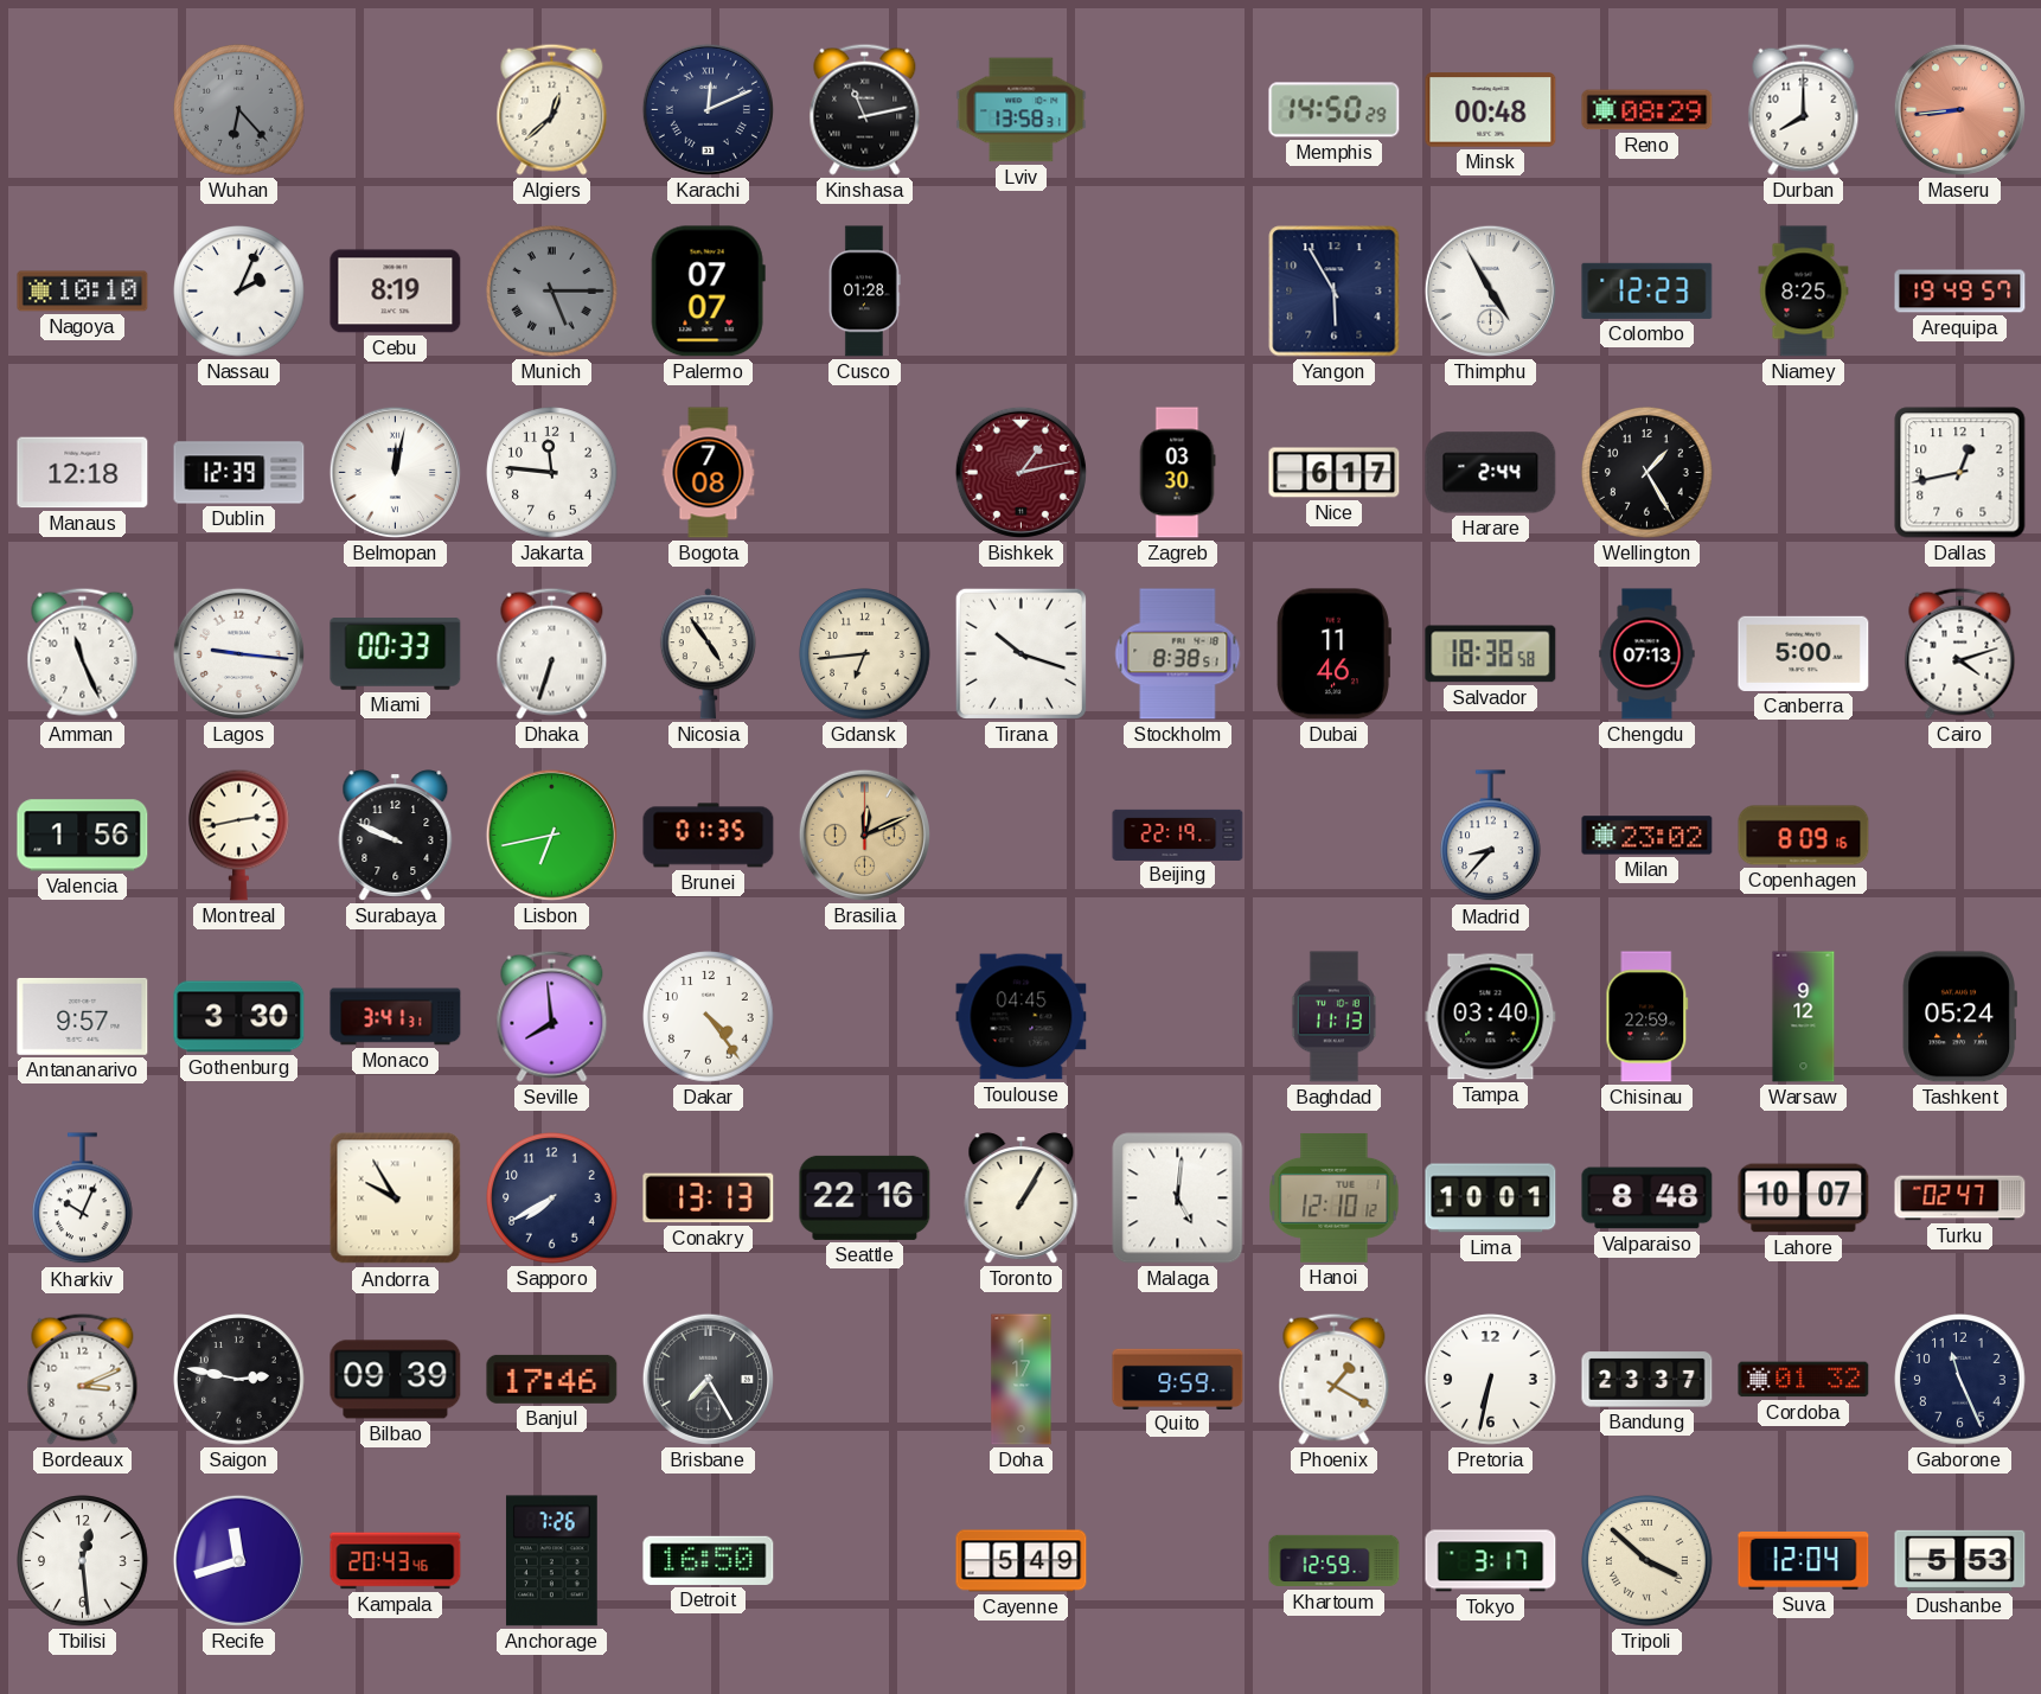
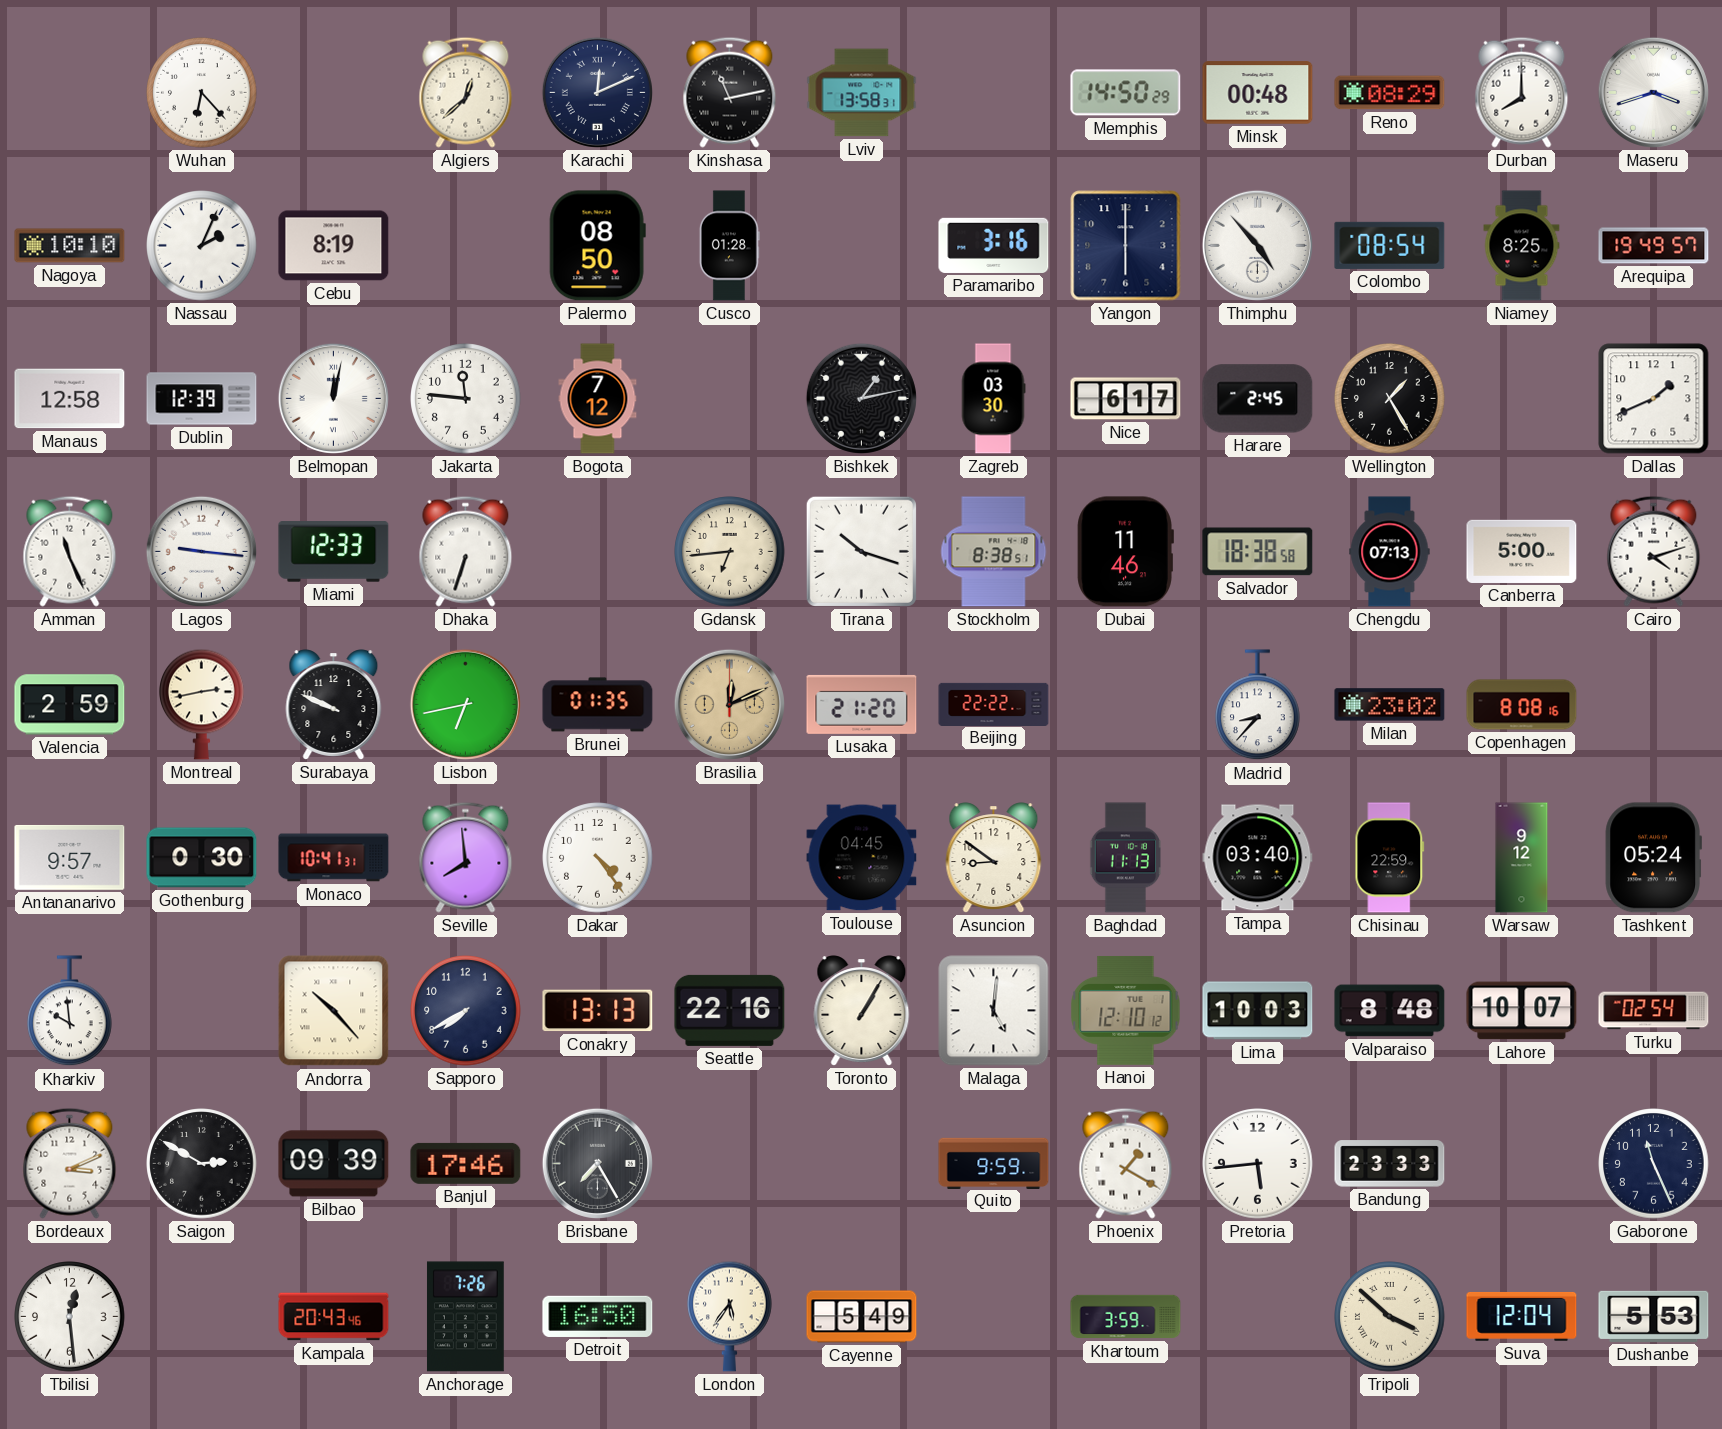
Wuhan dial: grey -> white
Maseru: 8:44 -> 3:42
Maseru dial: salmon -> white
Munich: 5:15 -> none
Palermo: 07:07 -> 08:50
Paramaribo: none -> 3:16
Yangon: 5:55 -> 6:00
Thimphu: 4:55 -> 4:53
Colombo: 12:23 -> 08:54
Manaus: 12:18 -> 12:58
Bogota: 7:08 -> 7:12
Bishkek dial: burgundy -> black
Harare: 2:44 -> 2:45
Dallas: 12:43 -> 1:41
Miami: 00:33 -> 12:33
Nicosia: 4:54 -> none
Valencia: 1:56 -> 2:59
Lusaka: none -> 21:20
Beijing: 22:19 -> 22:22
Copenhagen: 8:09 -> 8:08
Gothenburg: 3:30 -> 0:30
Monaco: 3:41 -> 10:41
Asuncion: none -> 8:51
Kharkiv: 10:04 -> 9:59
Andorra: 9:55 -> 10:23
Lima: 10:01 -> 10:03
Turku: 02:47 -> 02:54
Saigon: 2:47 -> 2:50
Doha: 1:17 -> none
Pretoria: 6:32 -> 5:44
Bandung: 23:37 -> 23:33
Cordoba: 01:32 -> none
Recife: 11:42 -> none
London: none -> 5:36
Khartoum: 12:59 -> 3:59
Tokyo: 3:17 -> none
